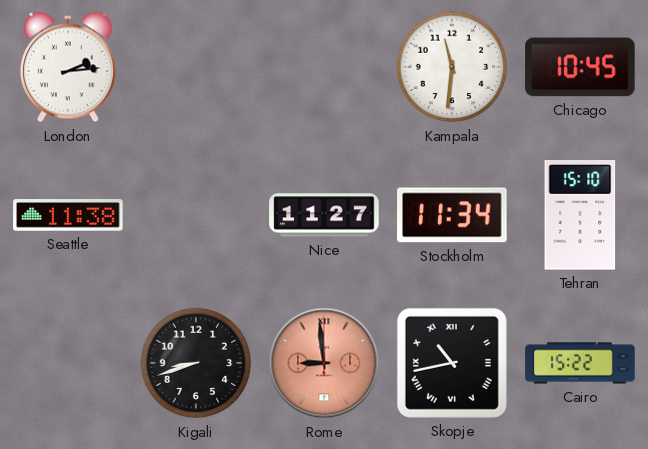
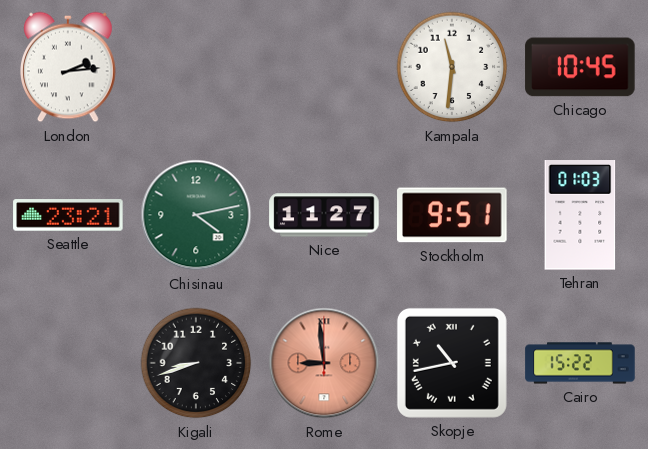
Seattle: 11:38 -> 23:21
Chisinau: none -> 4:13
Stockholm: 11:34 -> 9:51
Tehran: 15:10 -> 01:03
